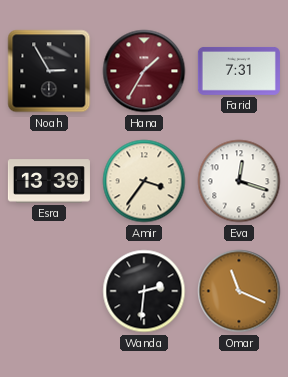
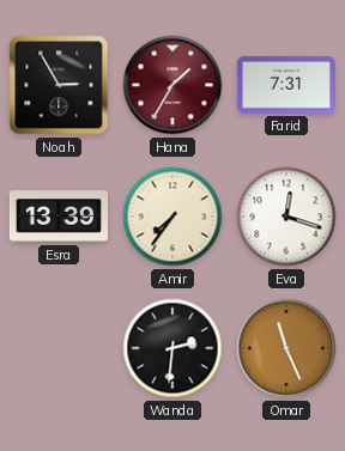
Amir: 3:36 -> 7:36
Omar: 11:19 -> 11:26
